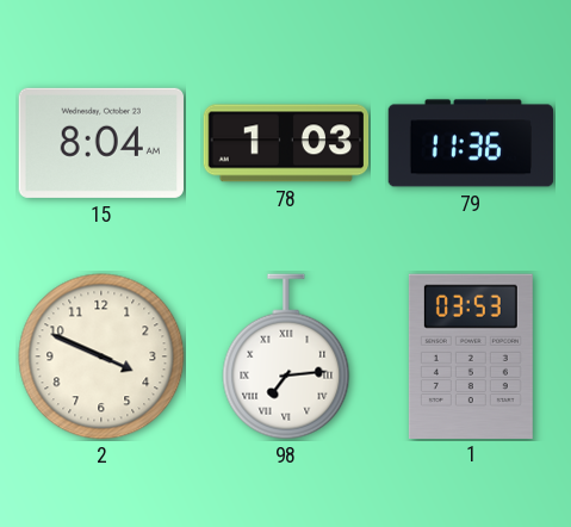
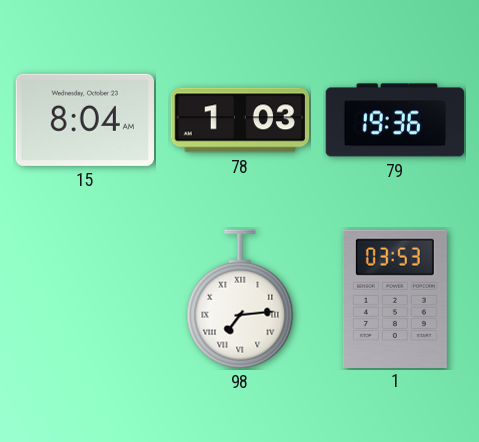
79: 11:36 -> 19:36
2: 3:49 -> none
